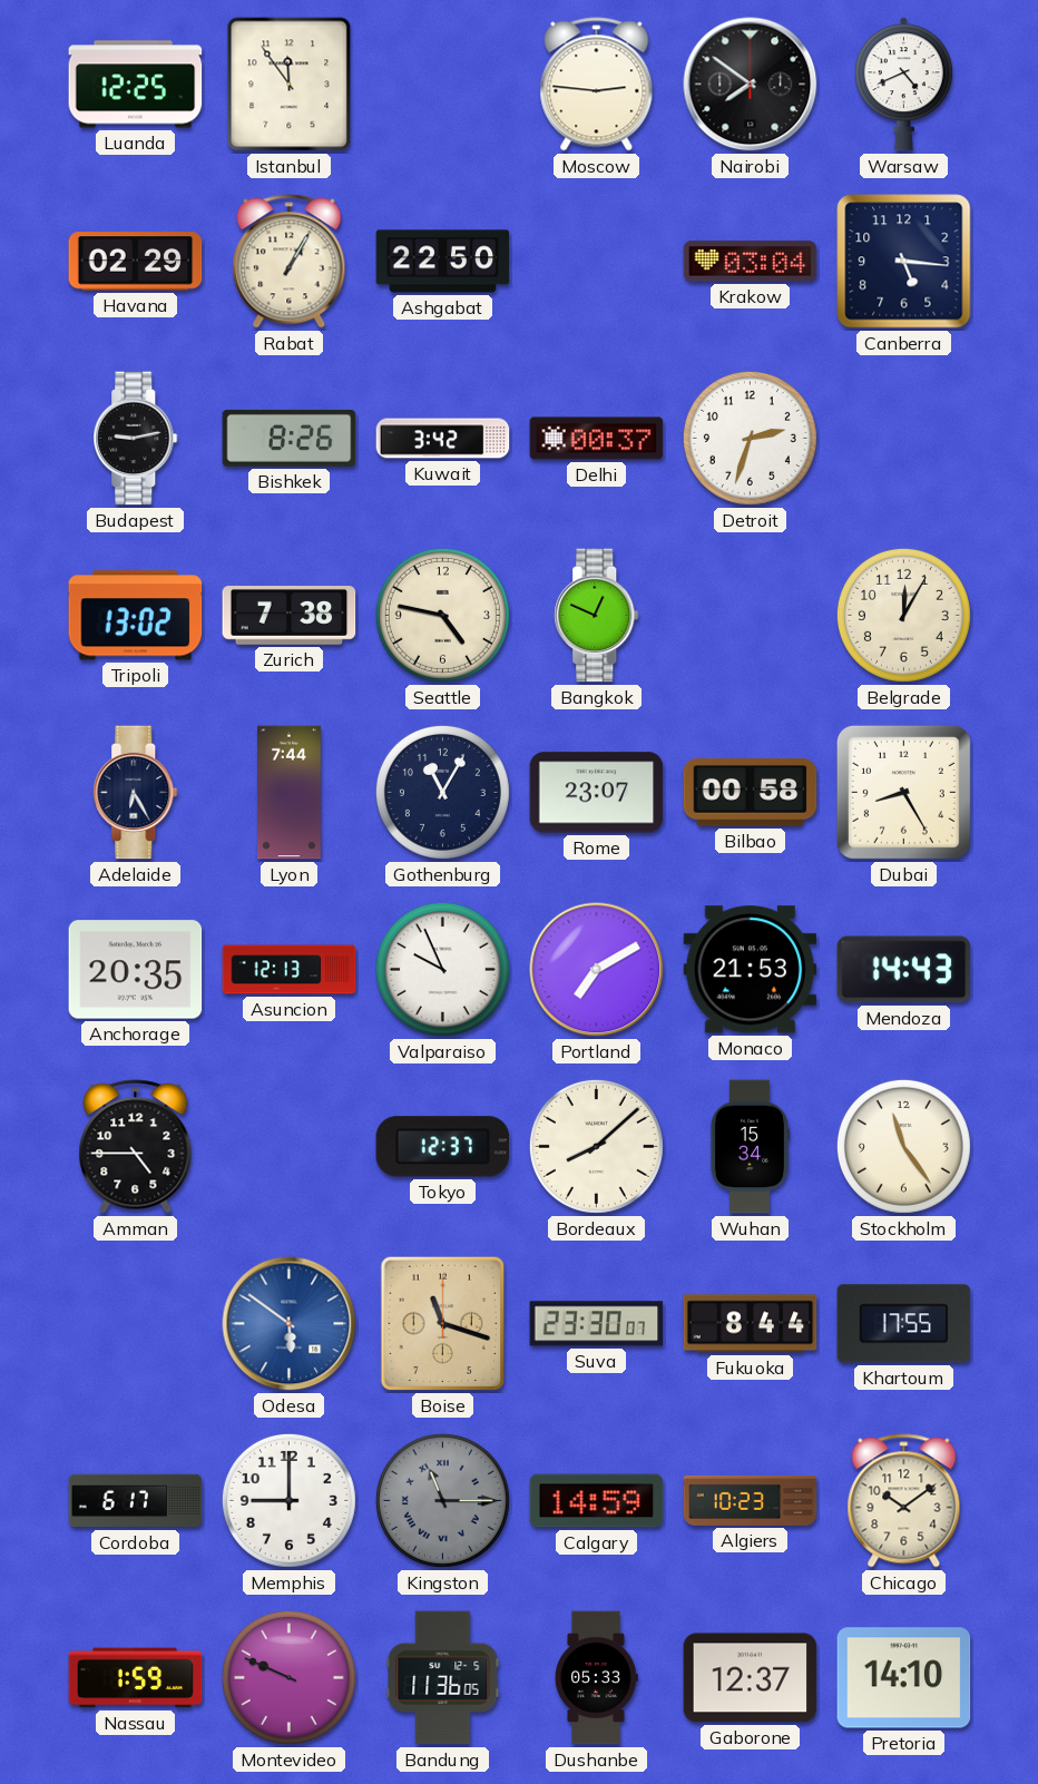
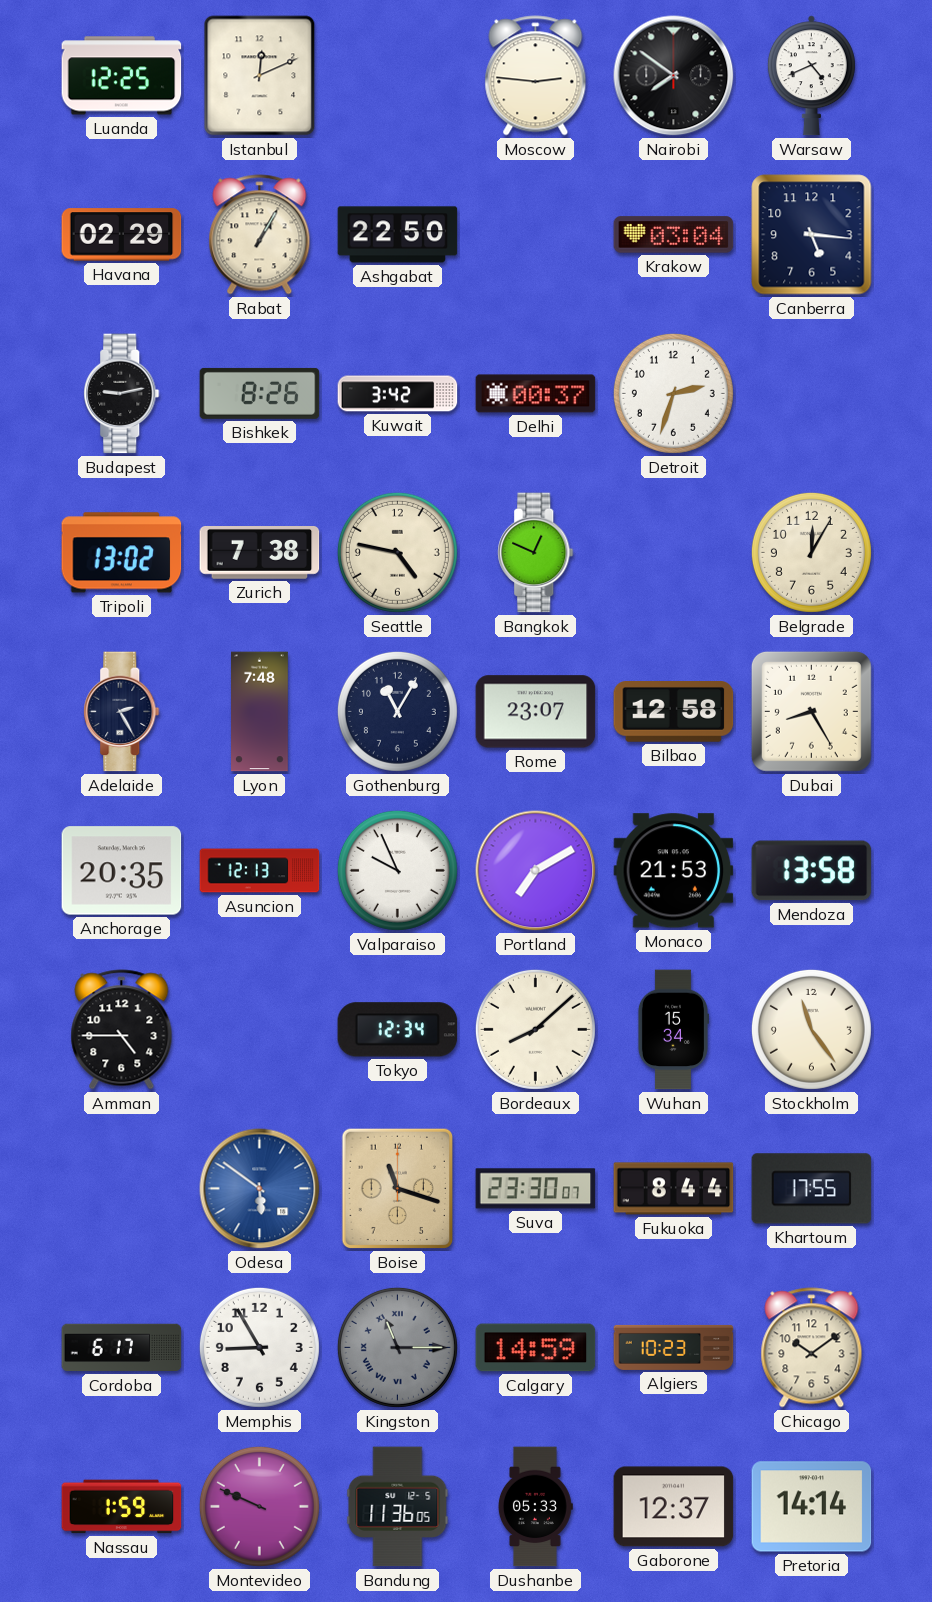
Istanbul: 11:54 -> 12:11
Adelaide: 6:25 -> 2:25
Lyon: 7:44 -> 7:48
Bilbao: 00:58 -> 12:58
Mendoza: 14:43 -> 13:58
Tokyo: 12:37 -> 12:34
Memphis: 9:00 -> 8:55
Pretoria: 14:10 -> 14:14
